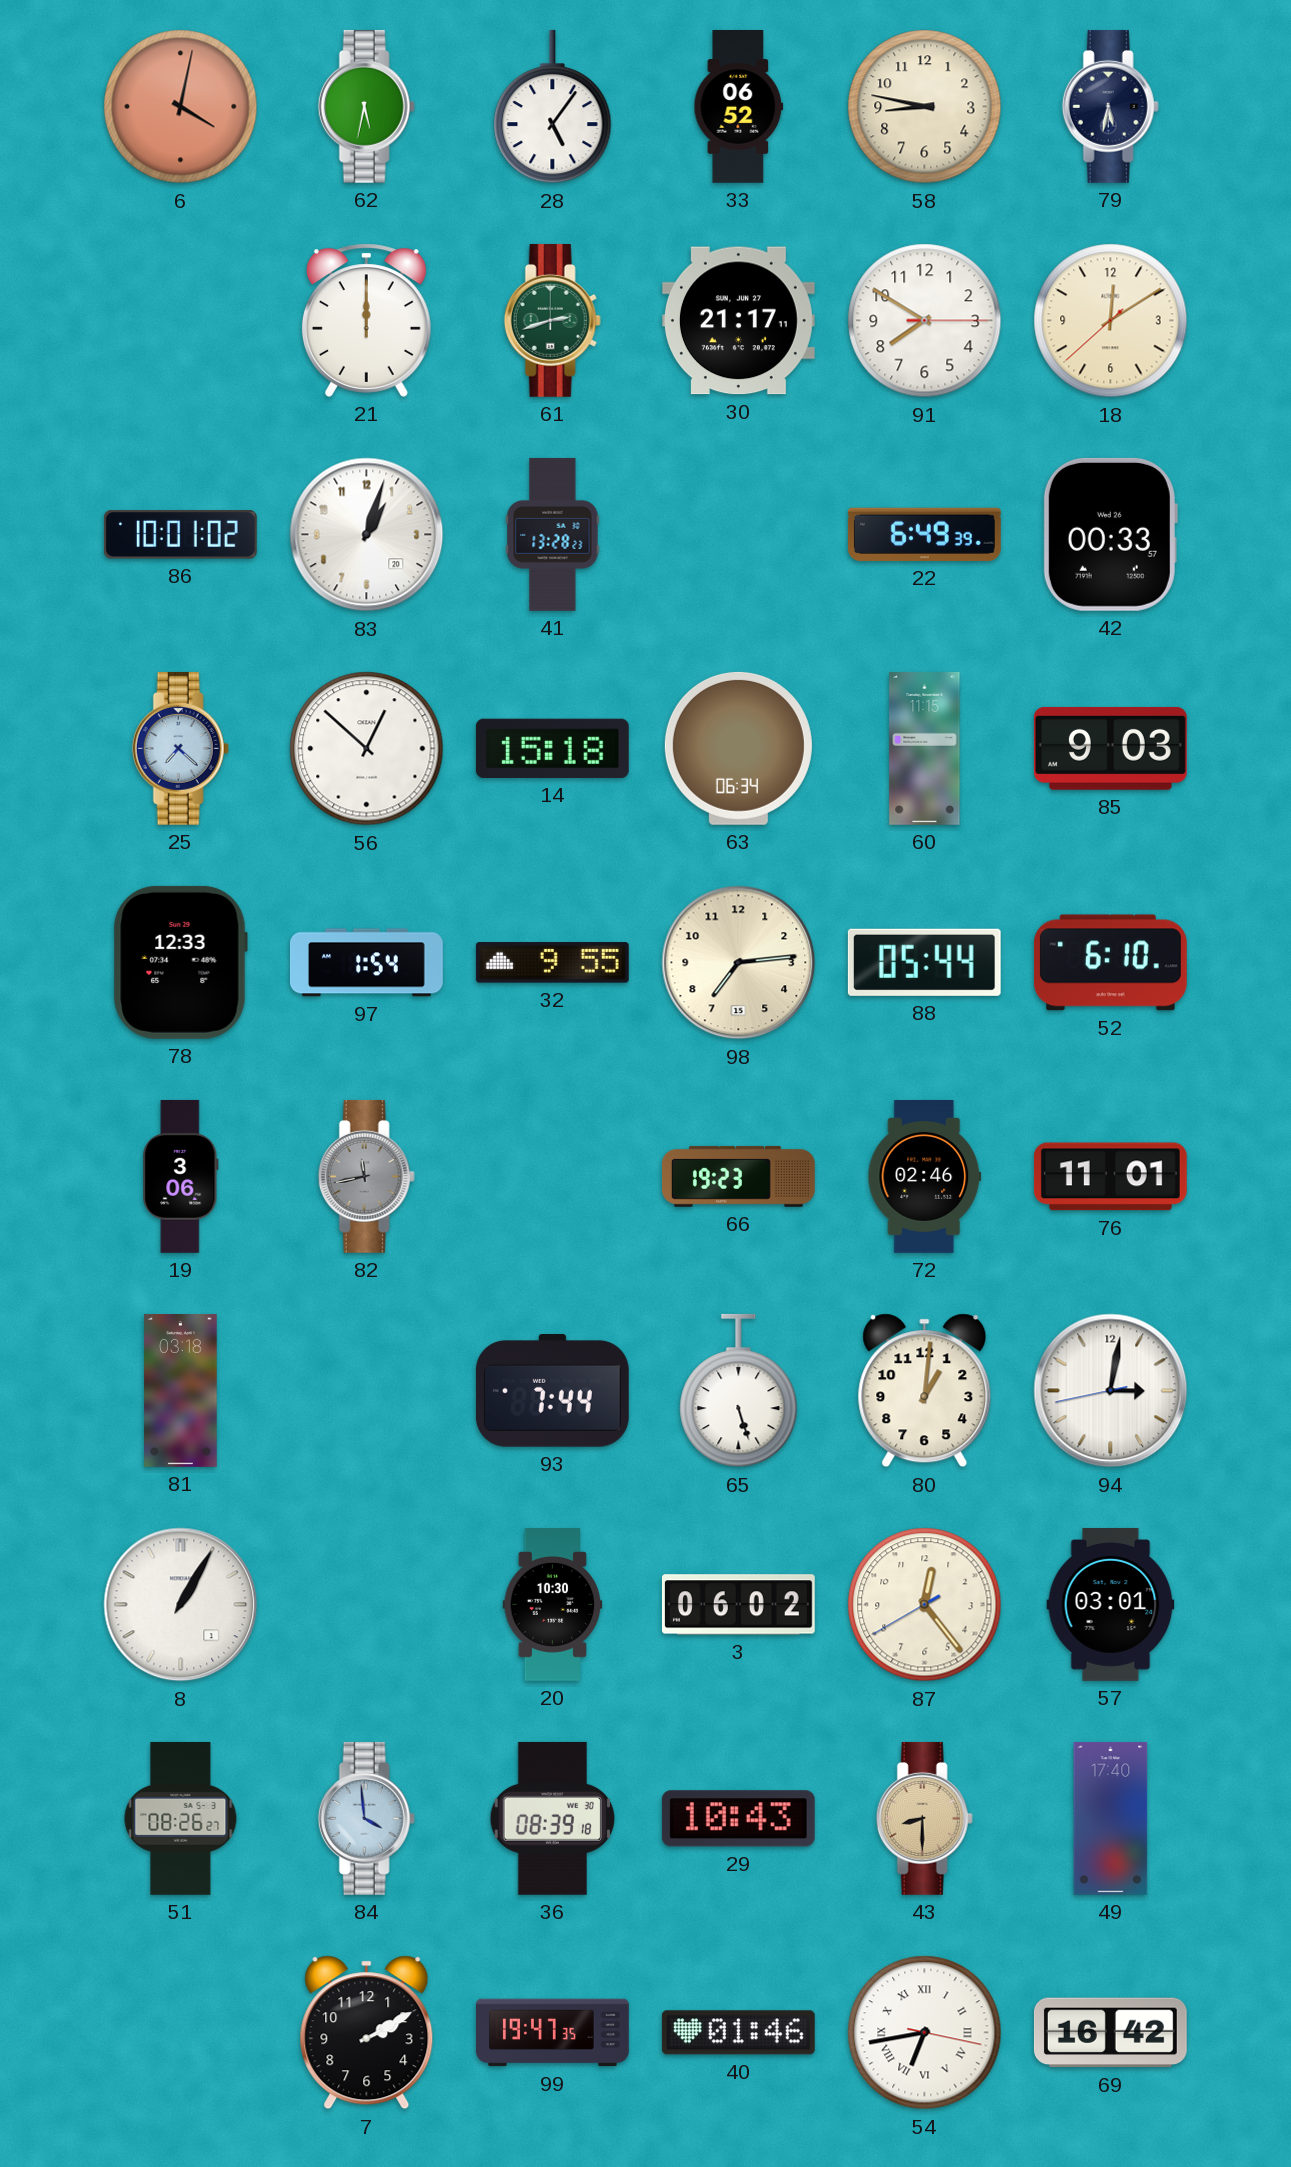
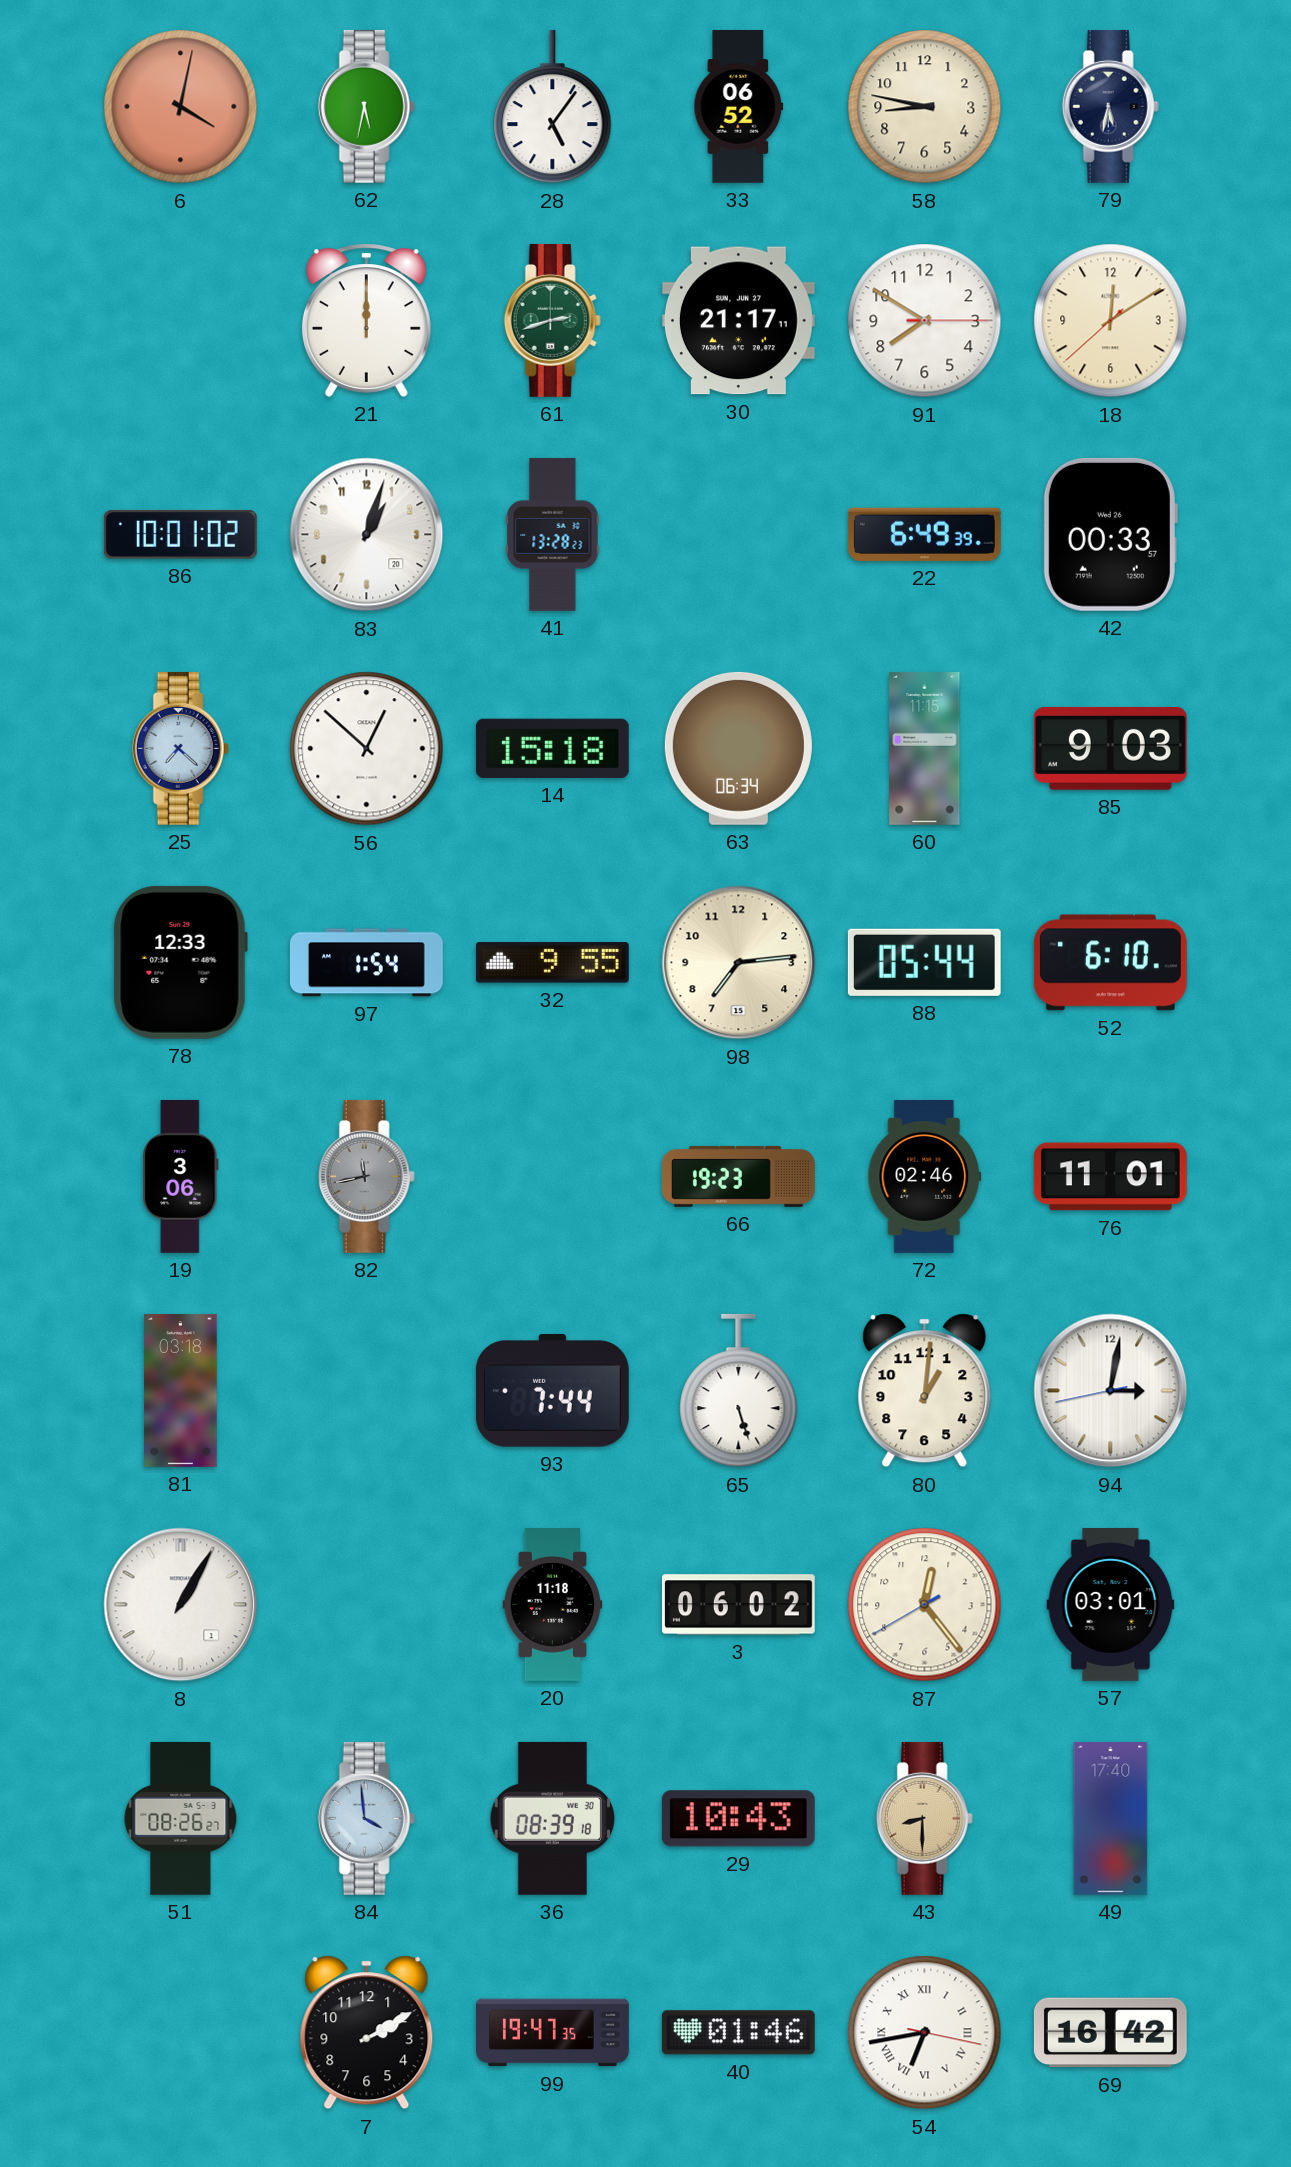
20: 10:30 -> 11:18
